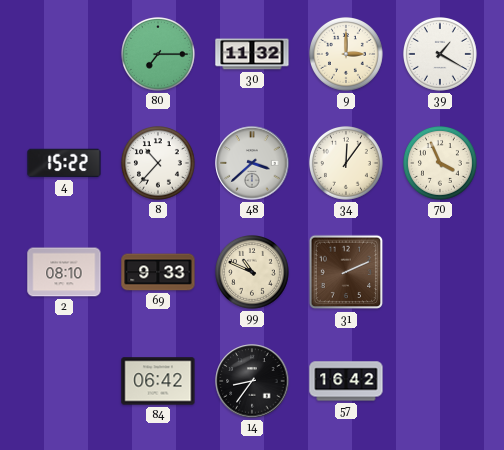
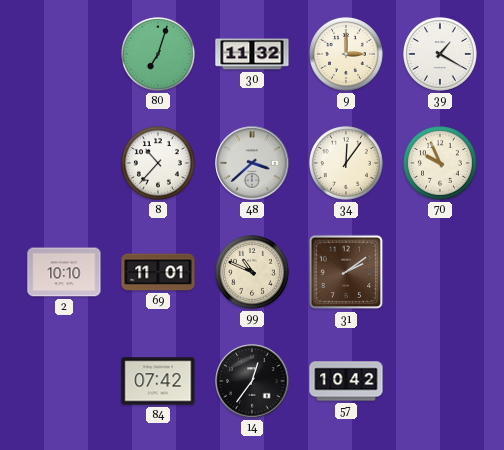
80: 7:15 -> 7:03
4: 15:22 -> none
70: 3:56 -> 9:56
2: 08:10 -> 10:10
69: 9:33 -> 11:01
31: 2:11 -> 2:09
84: 06:42 -> 07:42
14: 8:36 -> 12:36
57: 16:42 -> 10:42
